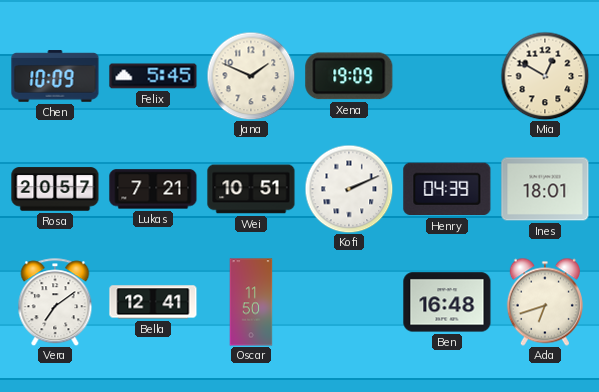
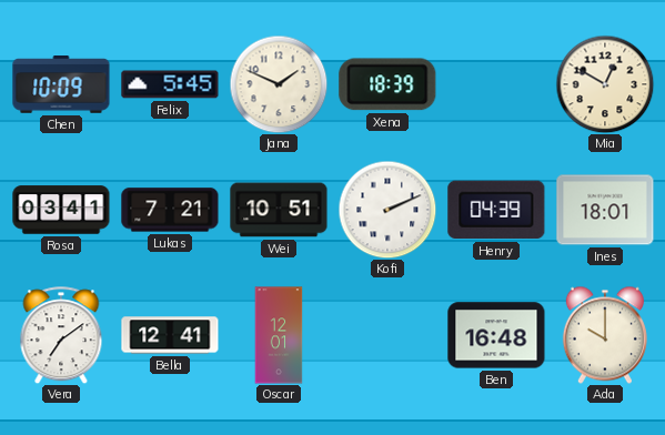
Xena: 19:09 -> 18:39
Rosa: 20:57 -> 03:41
Oscar: 11:50 -> 12:01
Ada: 6:42 -> 10:00
